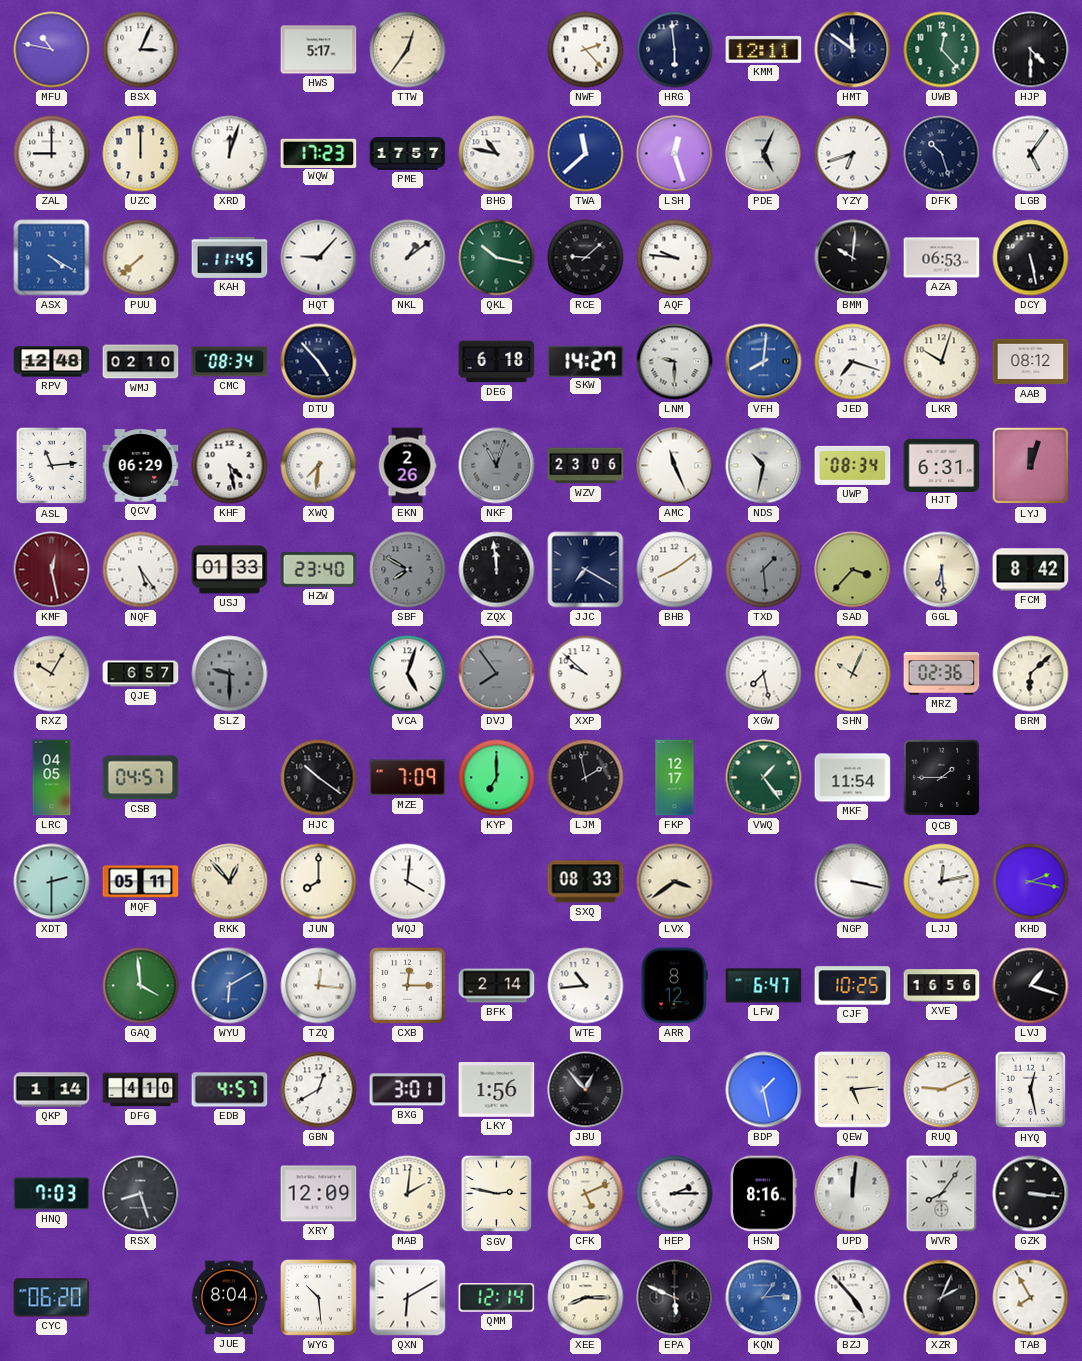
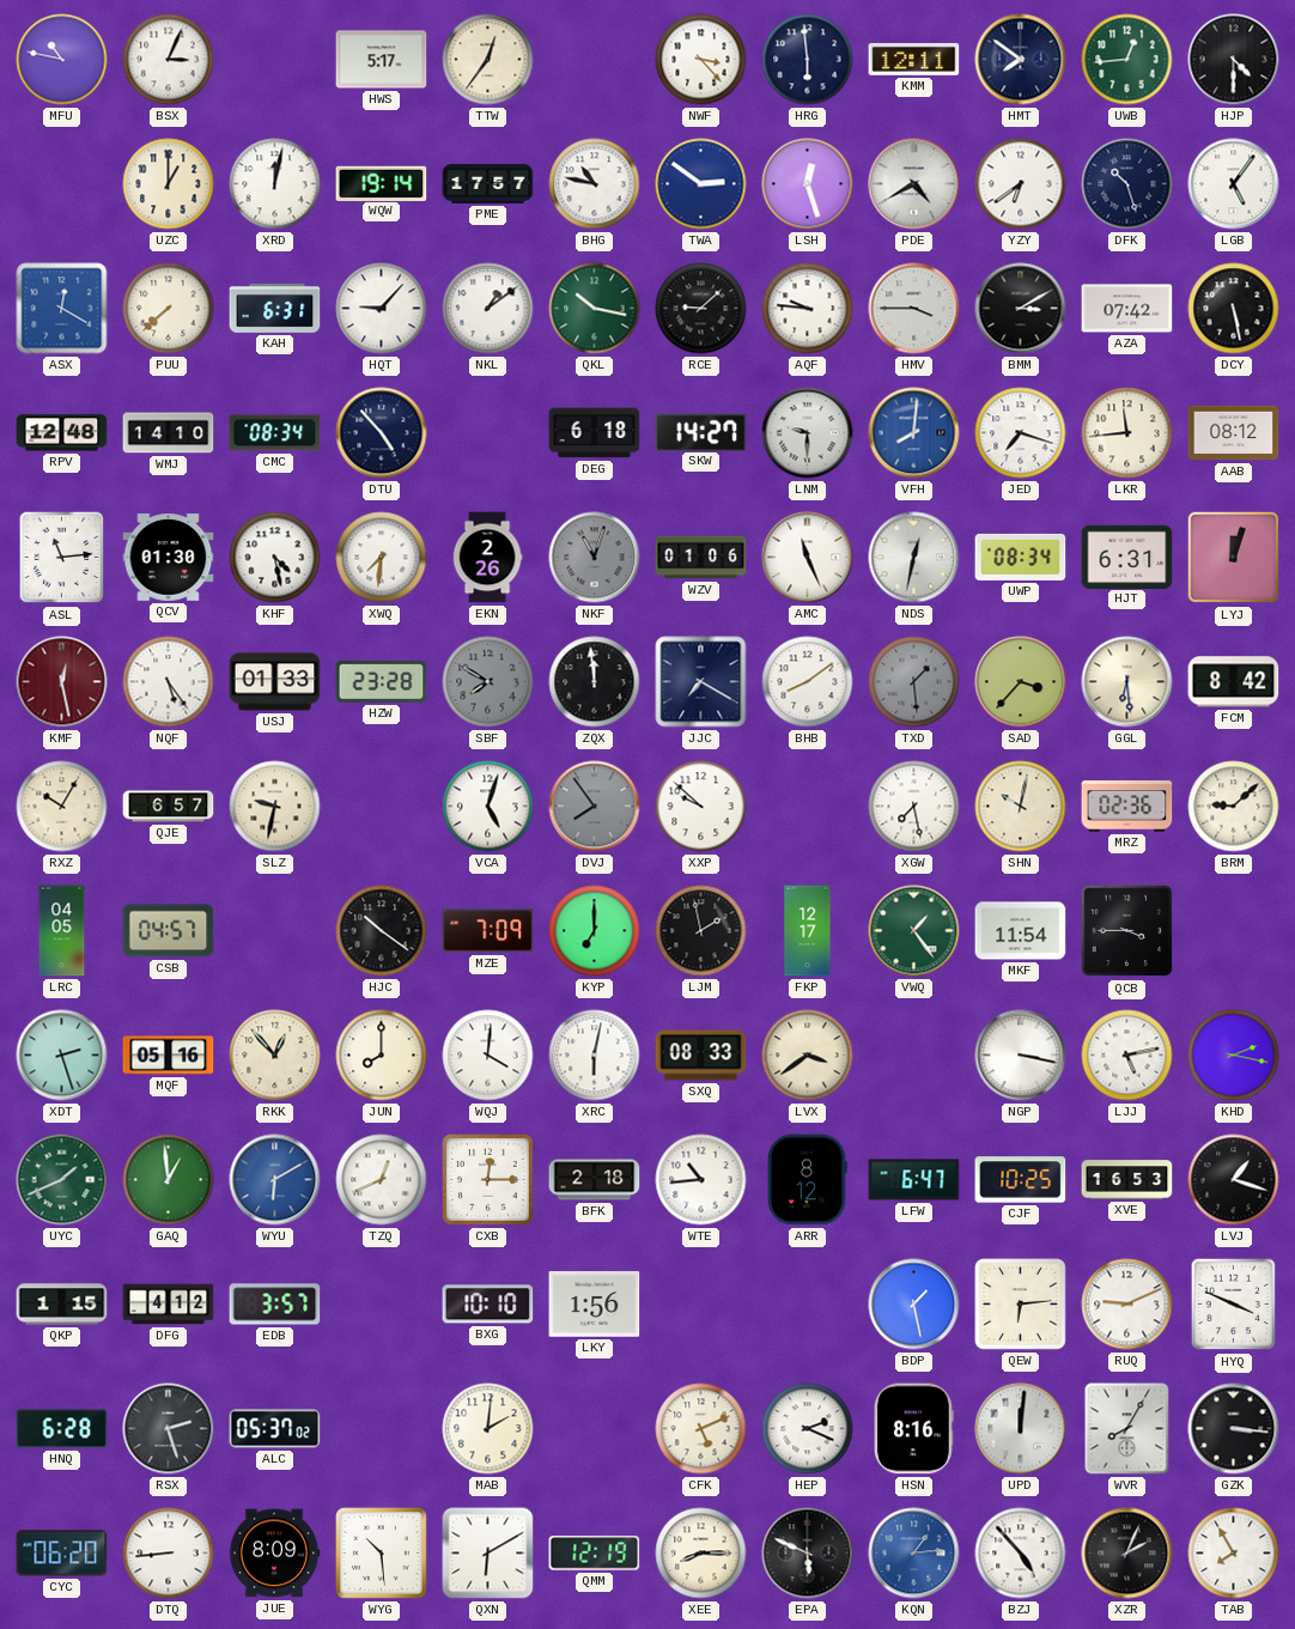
NWF: 2:23 -> 3:23
HMT: 11:51 -> 7:51
UWB: 12:23 -> 12:44
ZAL: 9:00 -> none
UZC: 12:00 -> 1:00
XRD: 12:03 -> 12:02
WQW: 17:23 -> 19:14
TWA: 11:38 -> 2:51
PDE: 5:04 -> 4:40
YZY: 6:42 -> 6:39
ASX: 4:20 -> 12:20
KAH: 11:45 -> 6:31
HMV: none -> 3:45
BMM: 10:01 -> 3:10
AZA: 06:53 -> 07:42
WMJ: 02:10 -> 14:10
LKR: 10:03 -> 11:44
QCV: 06:29 -> 01:30
WZV: 23:06 -> 01:06
NDS: 10:32 -> 12:32
HZW: 23:40 -> 23:28
SLZ: 9:30 -> 9:32
SLZ dial: grey -> cream
SHN: 10:04 -> 10:02
BRM: 6:08 -> 9:08
QCB: 1:45 -> 3:45
XDT: 2:30 -> 2:27
MQF: 05:11 -> 05:16
XRC: none -> 6:02
LJJ: 12:13 -> 5:13
UYC: none -> 1:41
GAQ: 3:59 -> 12:59
TZQ: 12:16 -> 12:41
BFK: 2:14 -> 2:18
XVE: 16:56 -> 16:53
QKP: 1:14 -> 1:15
DFG: 4:10 -> 4:12
EDB: 4:57 -> 3:57
GBN: 12:40 -> none
BXG: 3:01 -> 10:10
JBU: 12:53 -> none
QEW: 5:14 -> 6:14
HYQ: 12:28 -> 3:49
HNQ: 7:03 -> 6:28
RSX: 8:27 -> 2:27
ALC: none -> 05:37
XRY: 12:09 -> none
SGV: 2:47 -> none
HEP: 2:15 -> 2:19
WVR: 8:06 -> 8:05
DTQ: none -> 8:44
JUE: 8:04 -> 8:09
QMM: 12:14 -> 12:19
